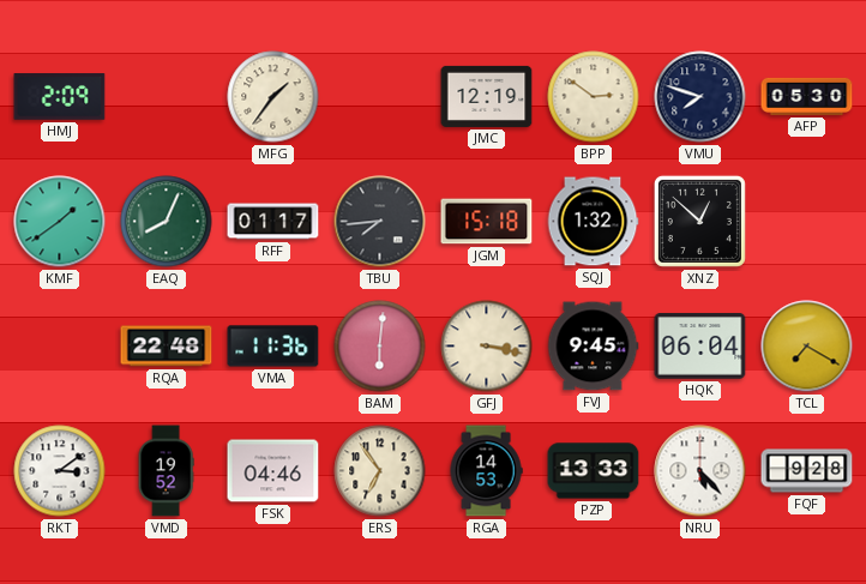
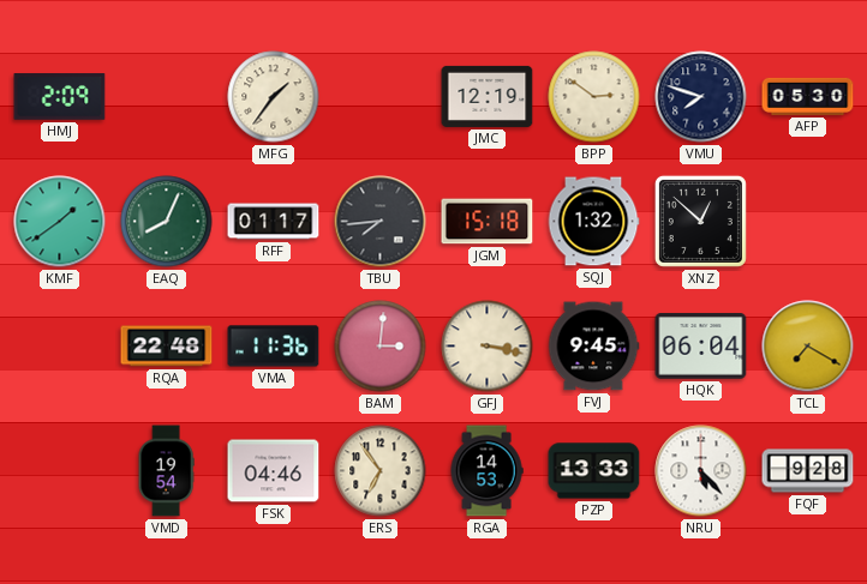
BAM: 6:01 -> 3:01
RKT: 3:09 -> none
VMD: 19:52 -> 19:54
